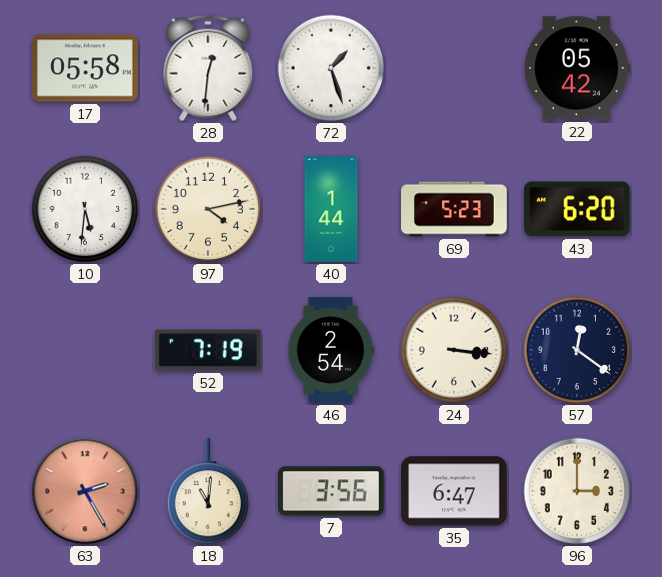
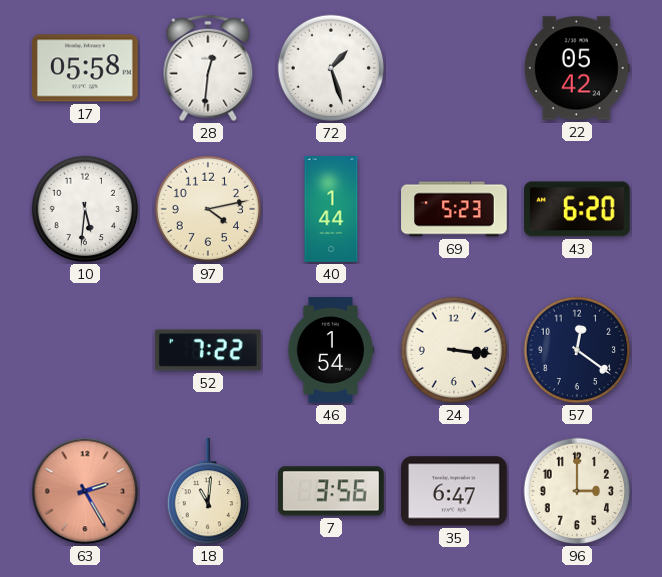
52: 7:19 -> 7:22
46: 2:54 -> 1:54
